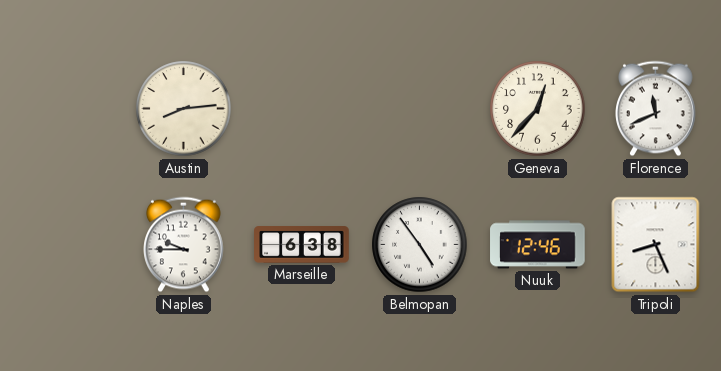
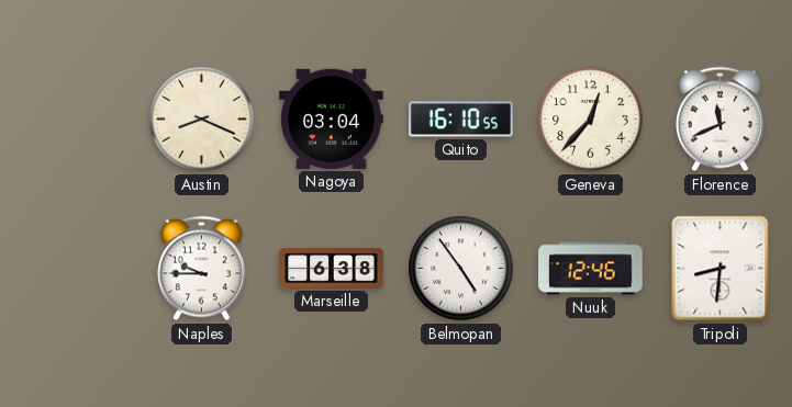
Austin: 8:14 -> 8:19
Nagoya: none -> 03:04
Quito: none -> 16:10
Tripoli: 8:26 -> 8:31
